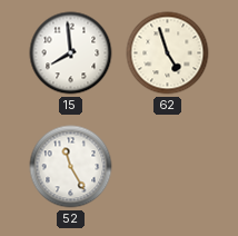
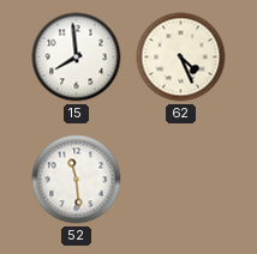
62: 4:57 -> 4:26
52: 11:25 -> 11:29
